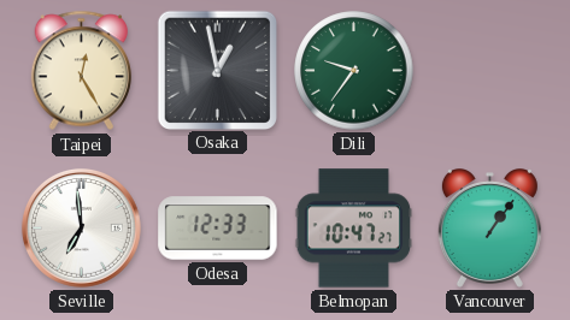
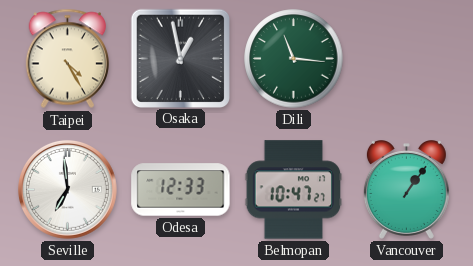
Taipei: 12:25 -> 4:25
Dili: 9:36 -> 11:16
